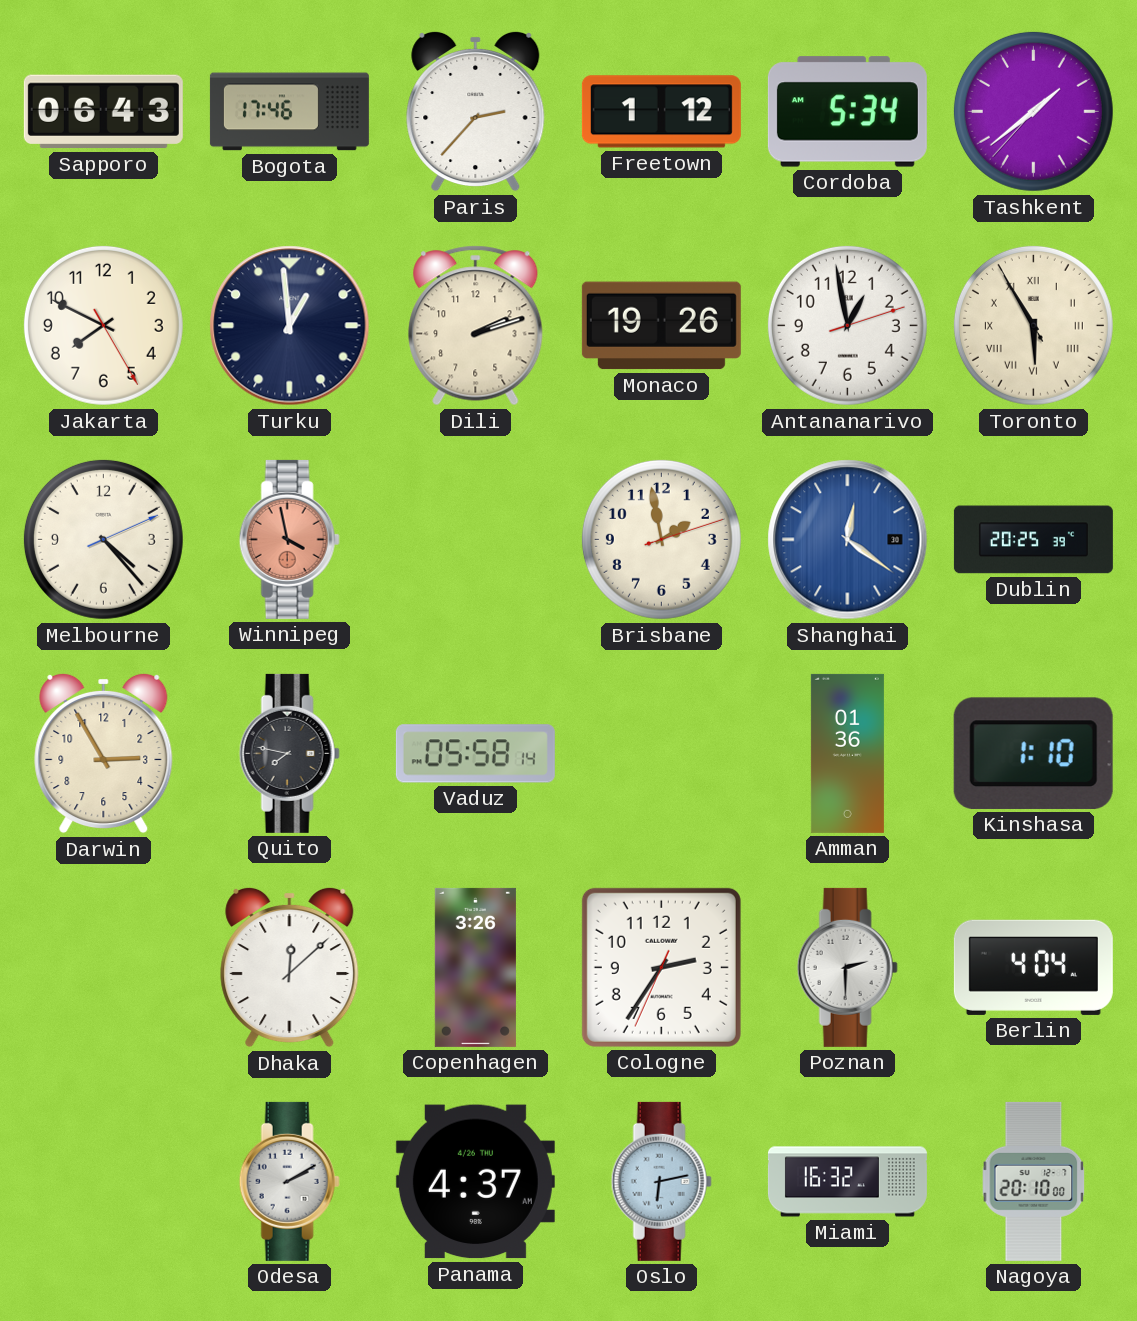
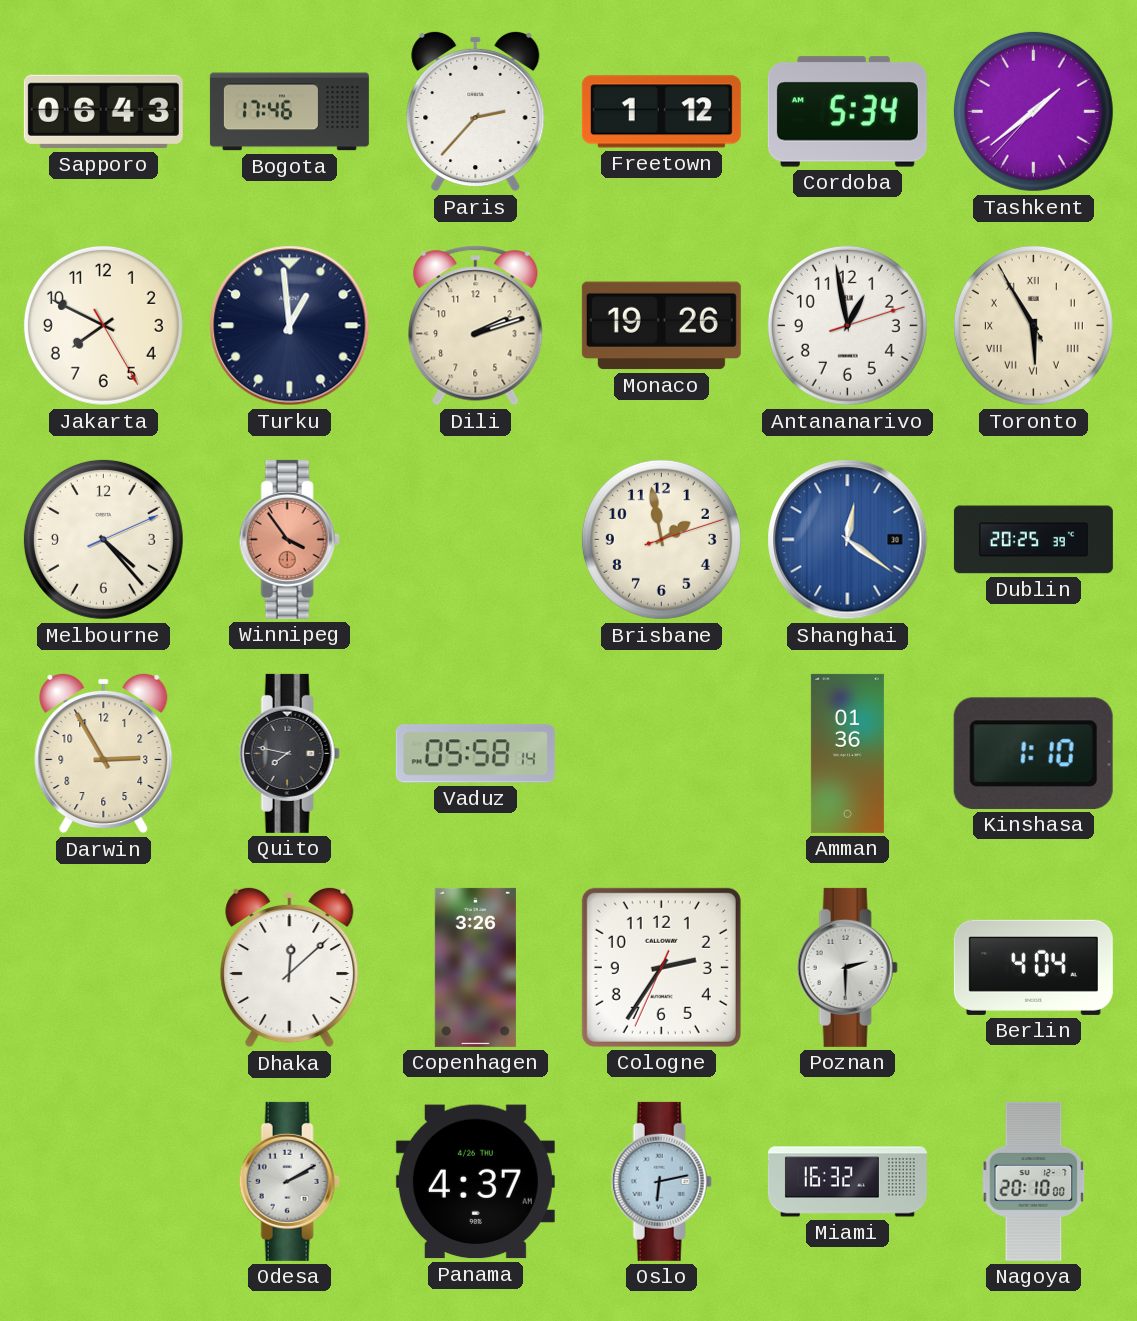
Winnipeg: 3:58 -> 3:54
